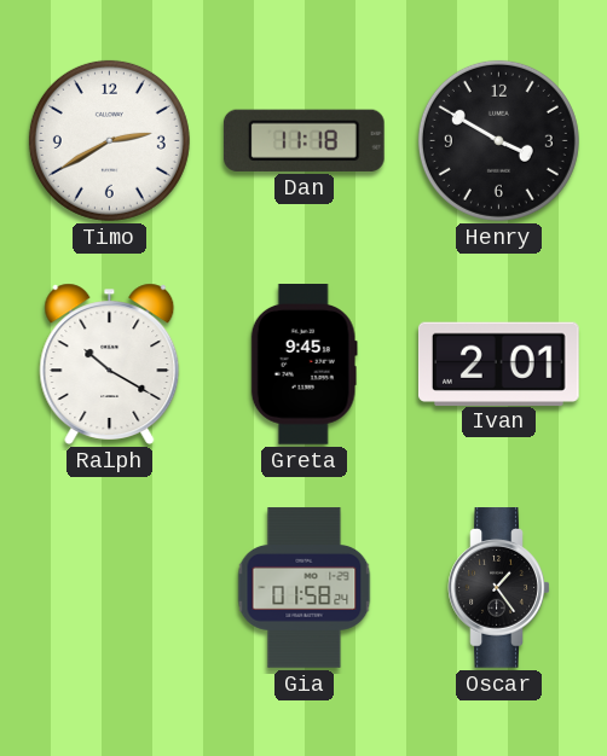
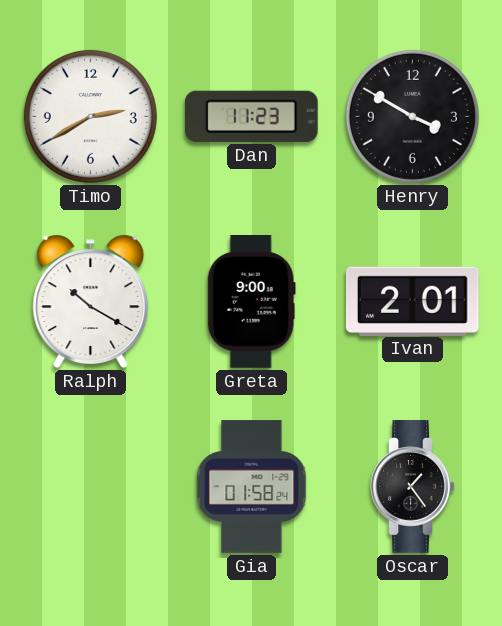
Dan: 11:18 -> 11:23
Greta: 9:45 -> 9:00
